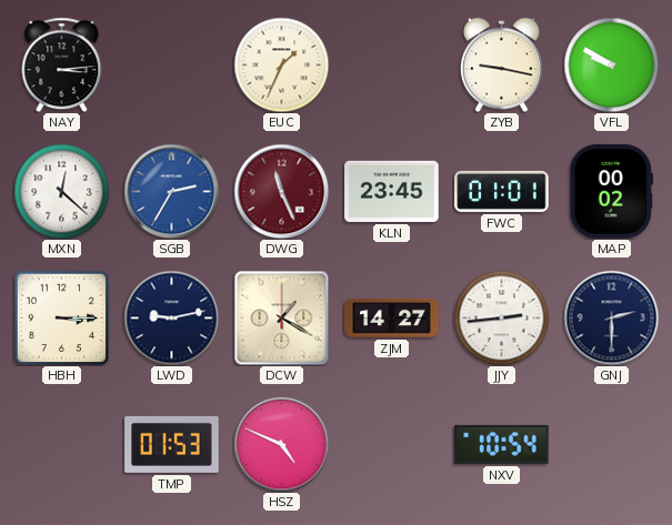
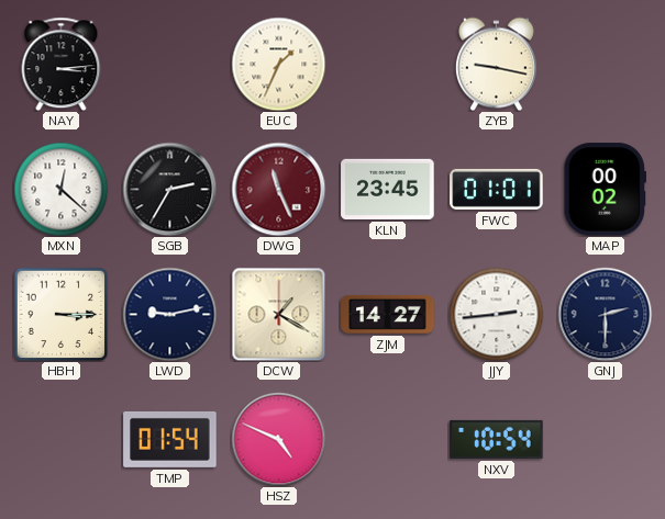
VFL: 9:50 -> none
SGB dial: blue -> black
TMP: 01:53 -> 01:54
